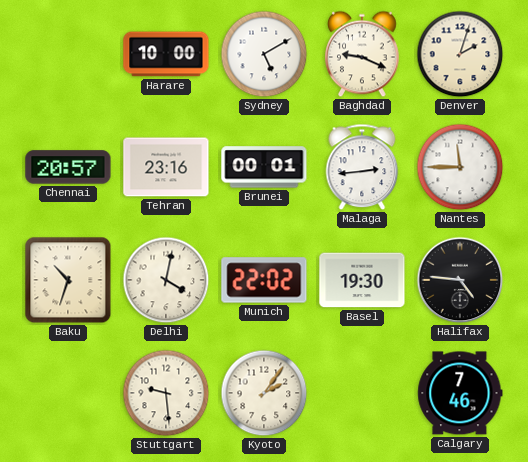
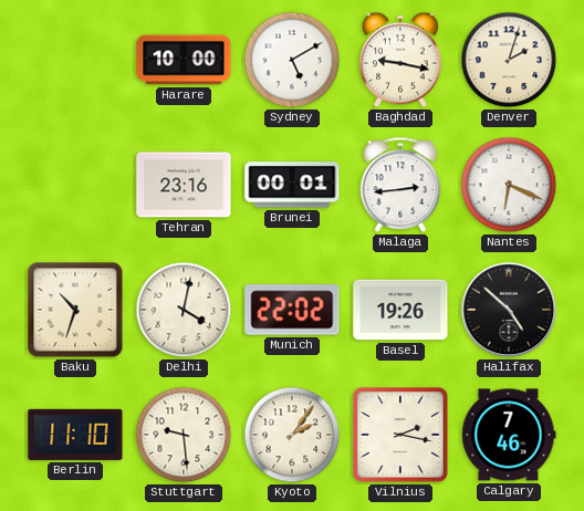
Baghdad: 9:19 -> 9:17
Chennai: 20:57 -> none
Nantes: 11:45 -> 6:19
Basel: 19:30 -> 19:26
Halifax: 4:46 -> 4:52
Berlin: none -> 11:10
Vilnius: none -> 2:17
